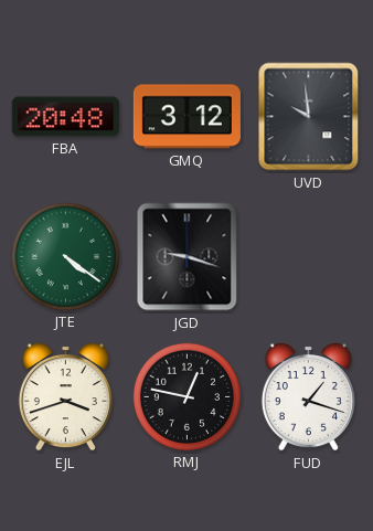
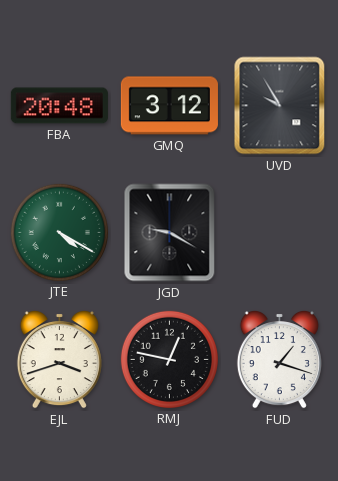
UVD: 9:59 -> 9:55
JTE: 4:21 -> 4:20
JGD: 9:18 -> 9:20
